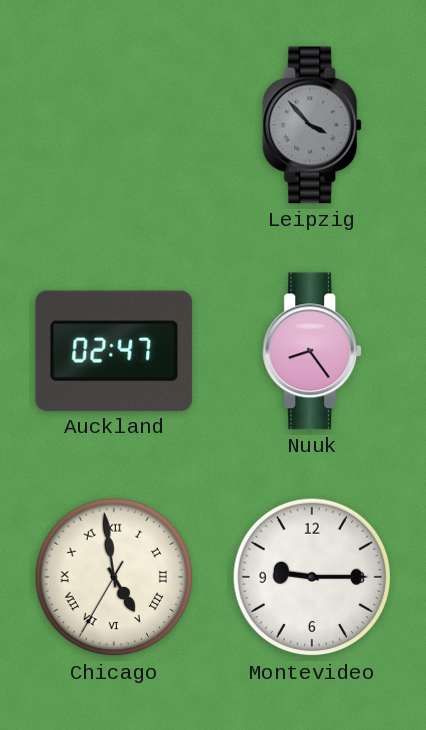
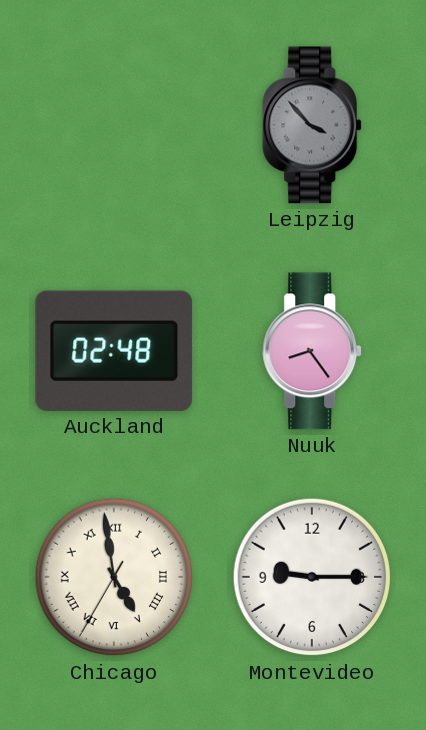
Auckland: 02:47 -> 02:48
